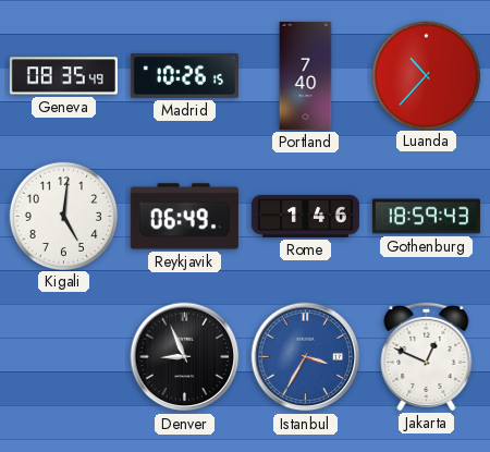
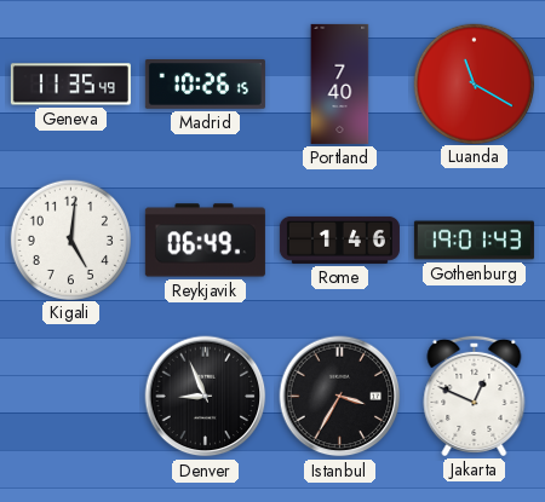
Geneva: 08:35 -> 11:35
Luanda: 10:37 -> 11:20
Gothenburg: 18:59 -> 19:01
Istanbul dial: blue -> black
